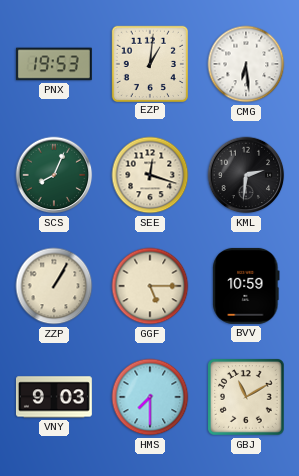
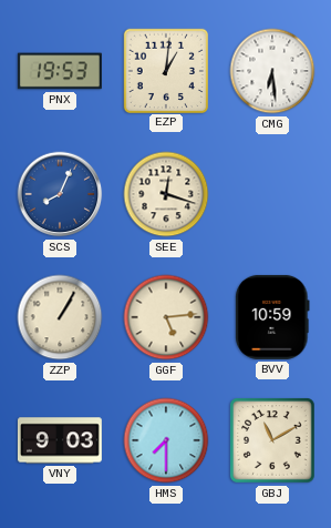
SCS dial: green -> blue
KML: 2:31 -> none
GGF: 5:15 -> 5:14
